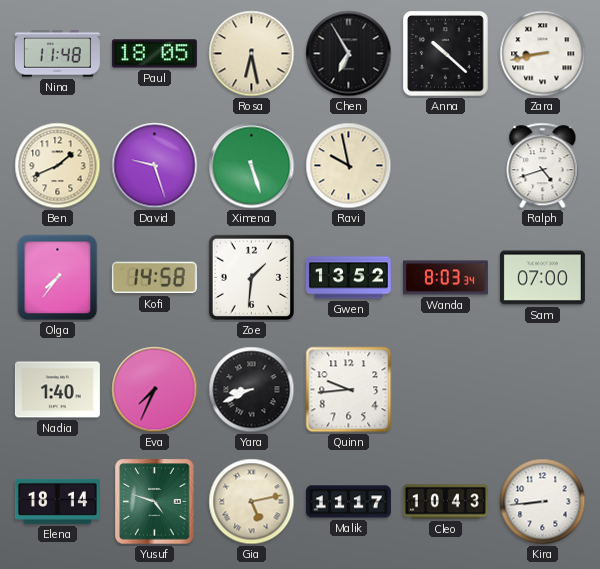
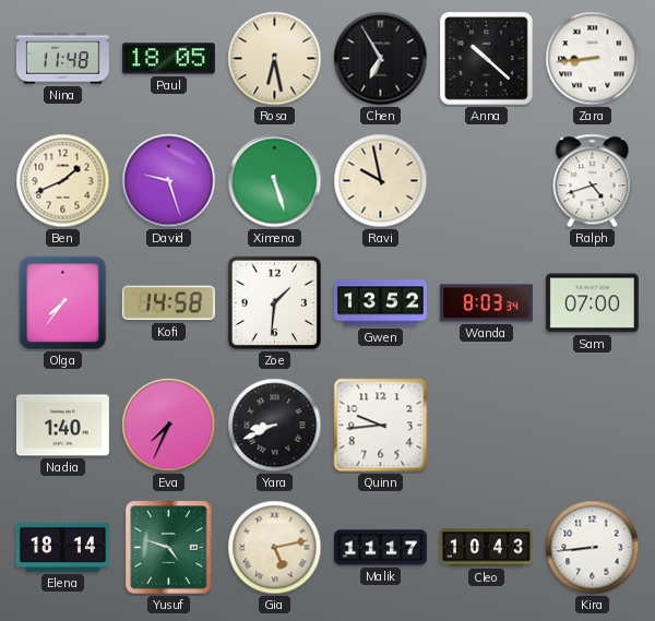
Zara: 8:43 -> 8:44
